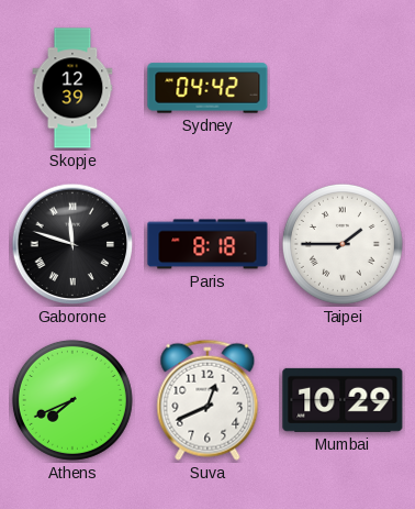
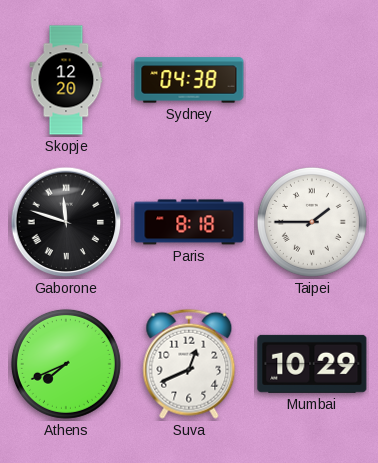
Skopje: 12:39 -> 12:20
Sydney: 04:42 -> 04:38
